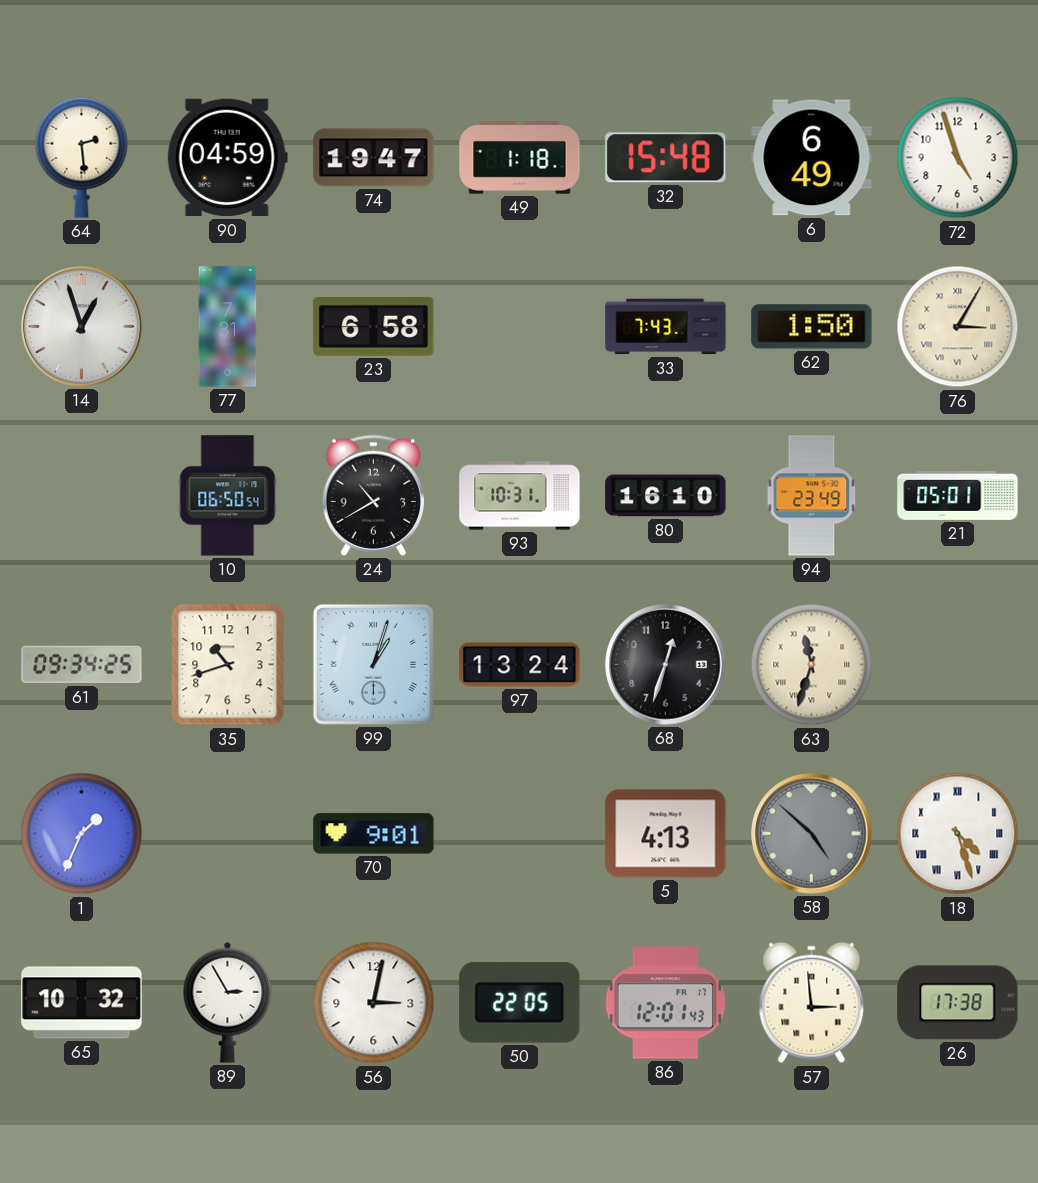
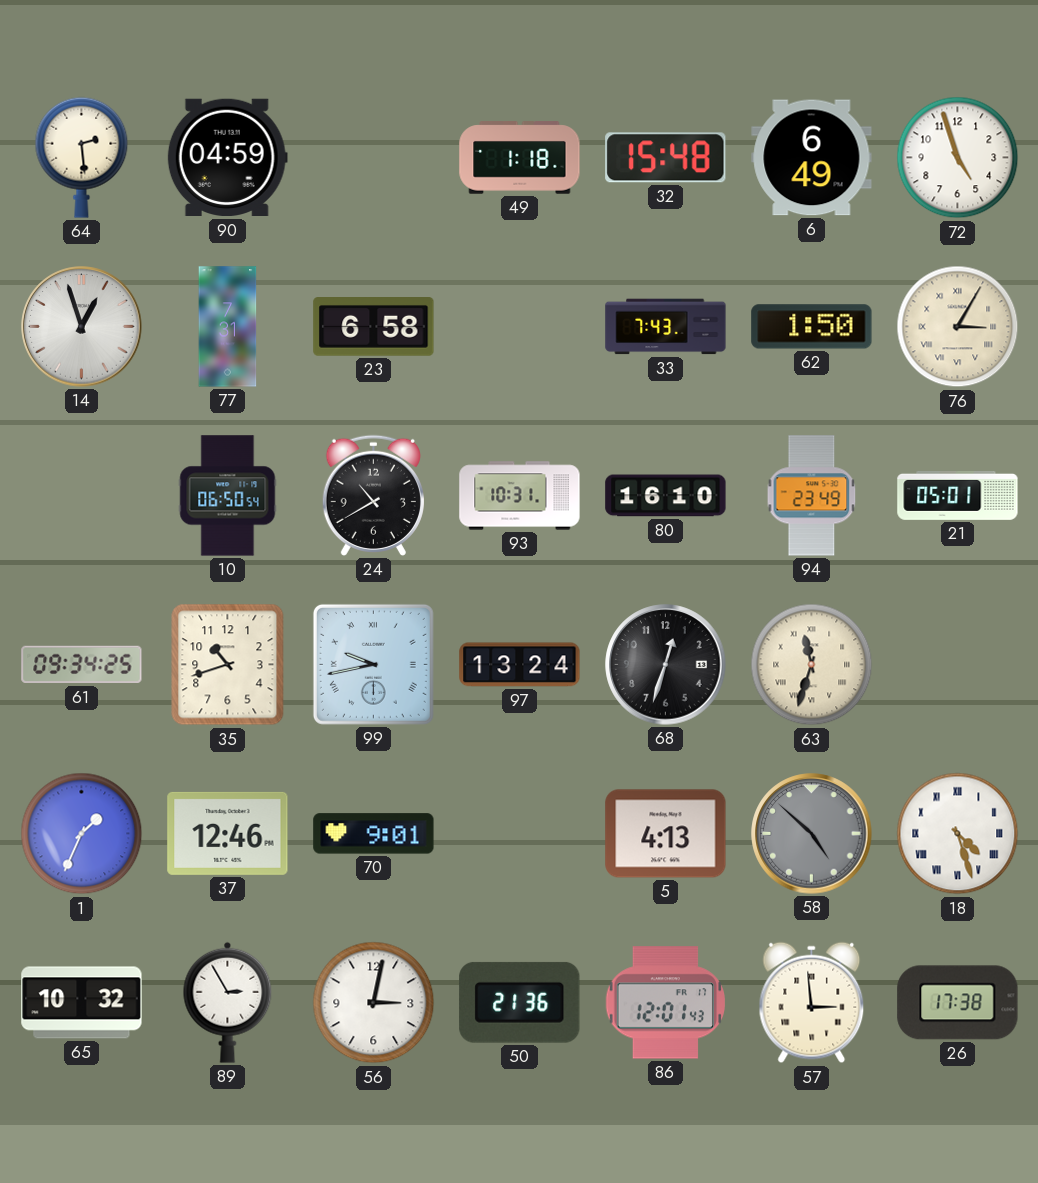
74: 19:47 -> none
99: 1:03 -> 9:43
37: none -> 12:46
50: 22:05 -> 21:36
